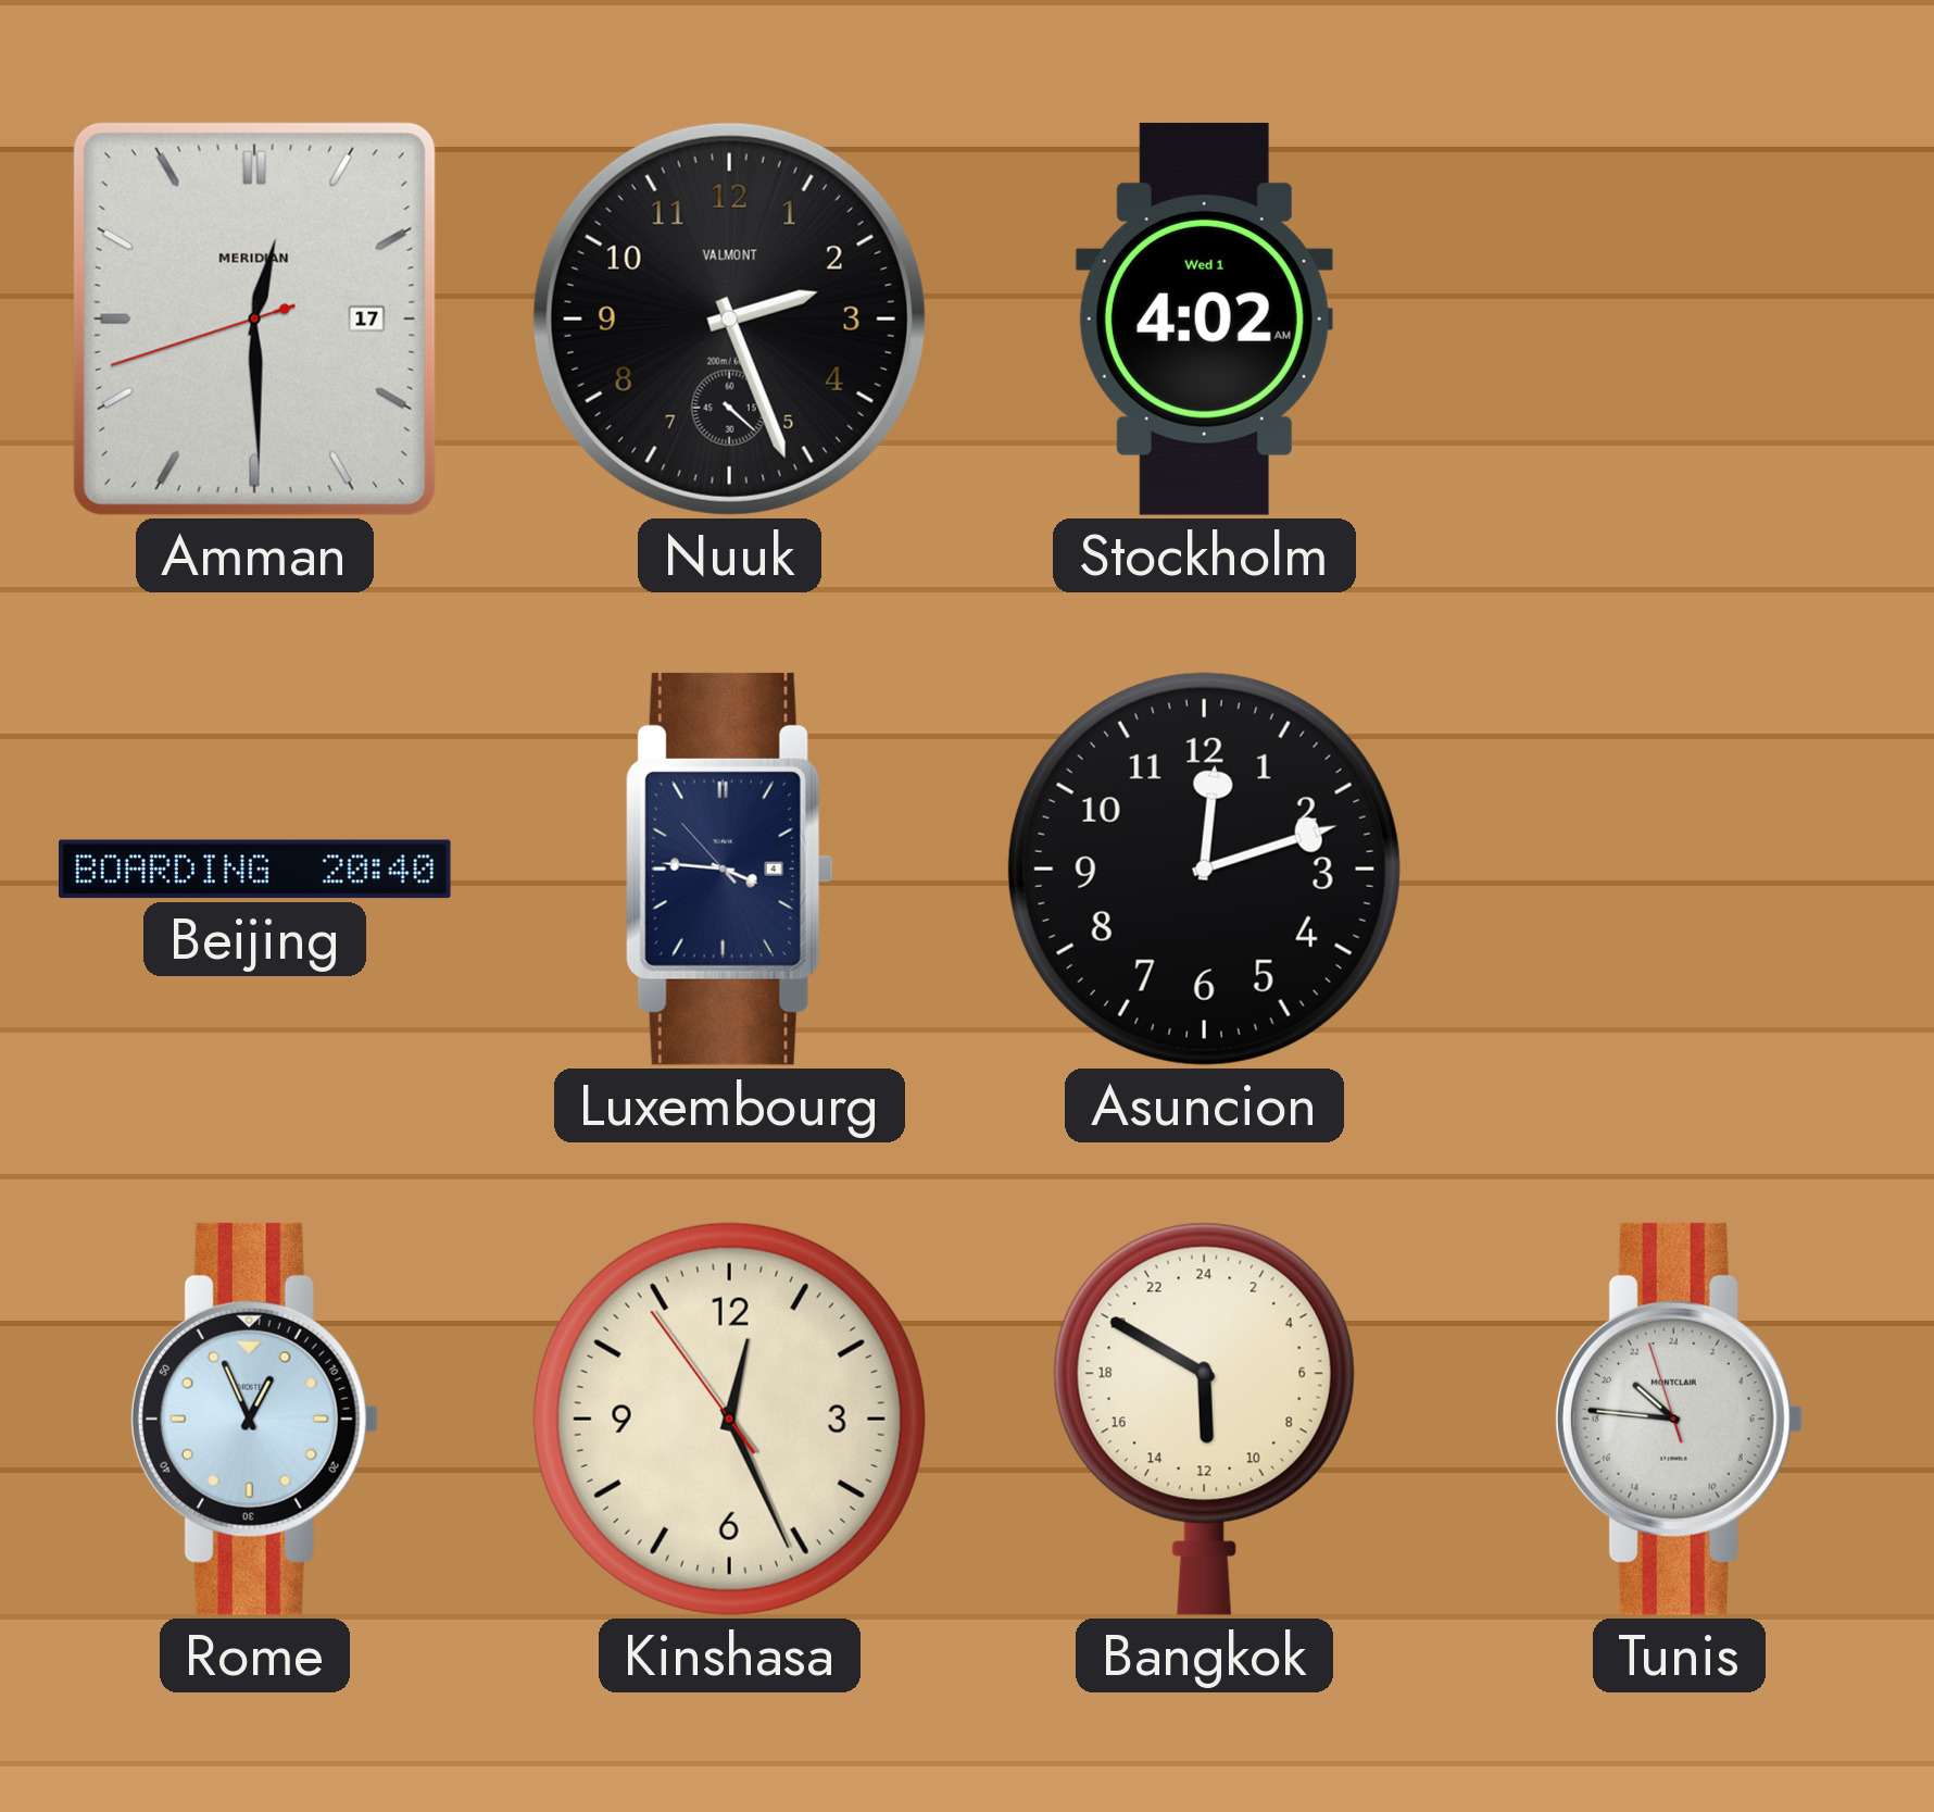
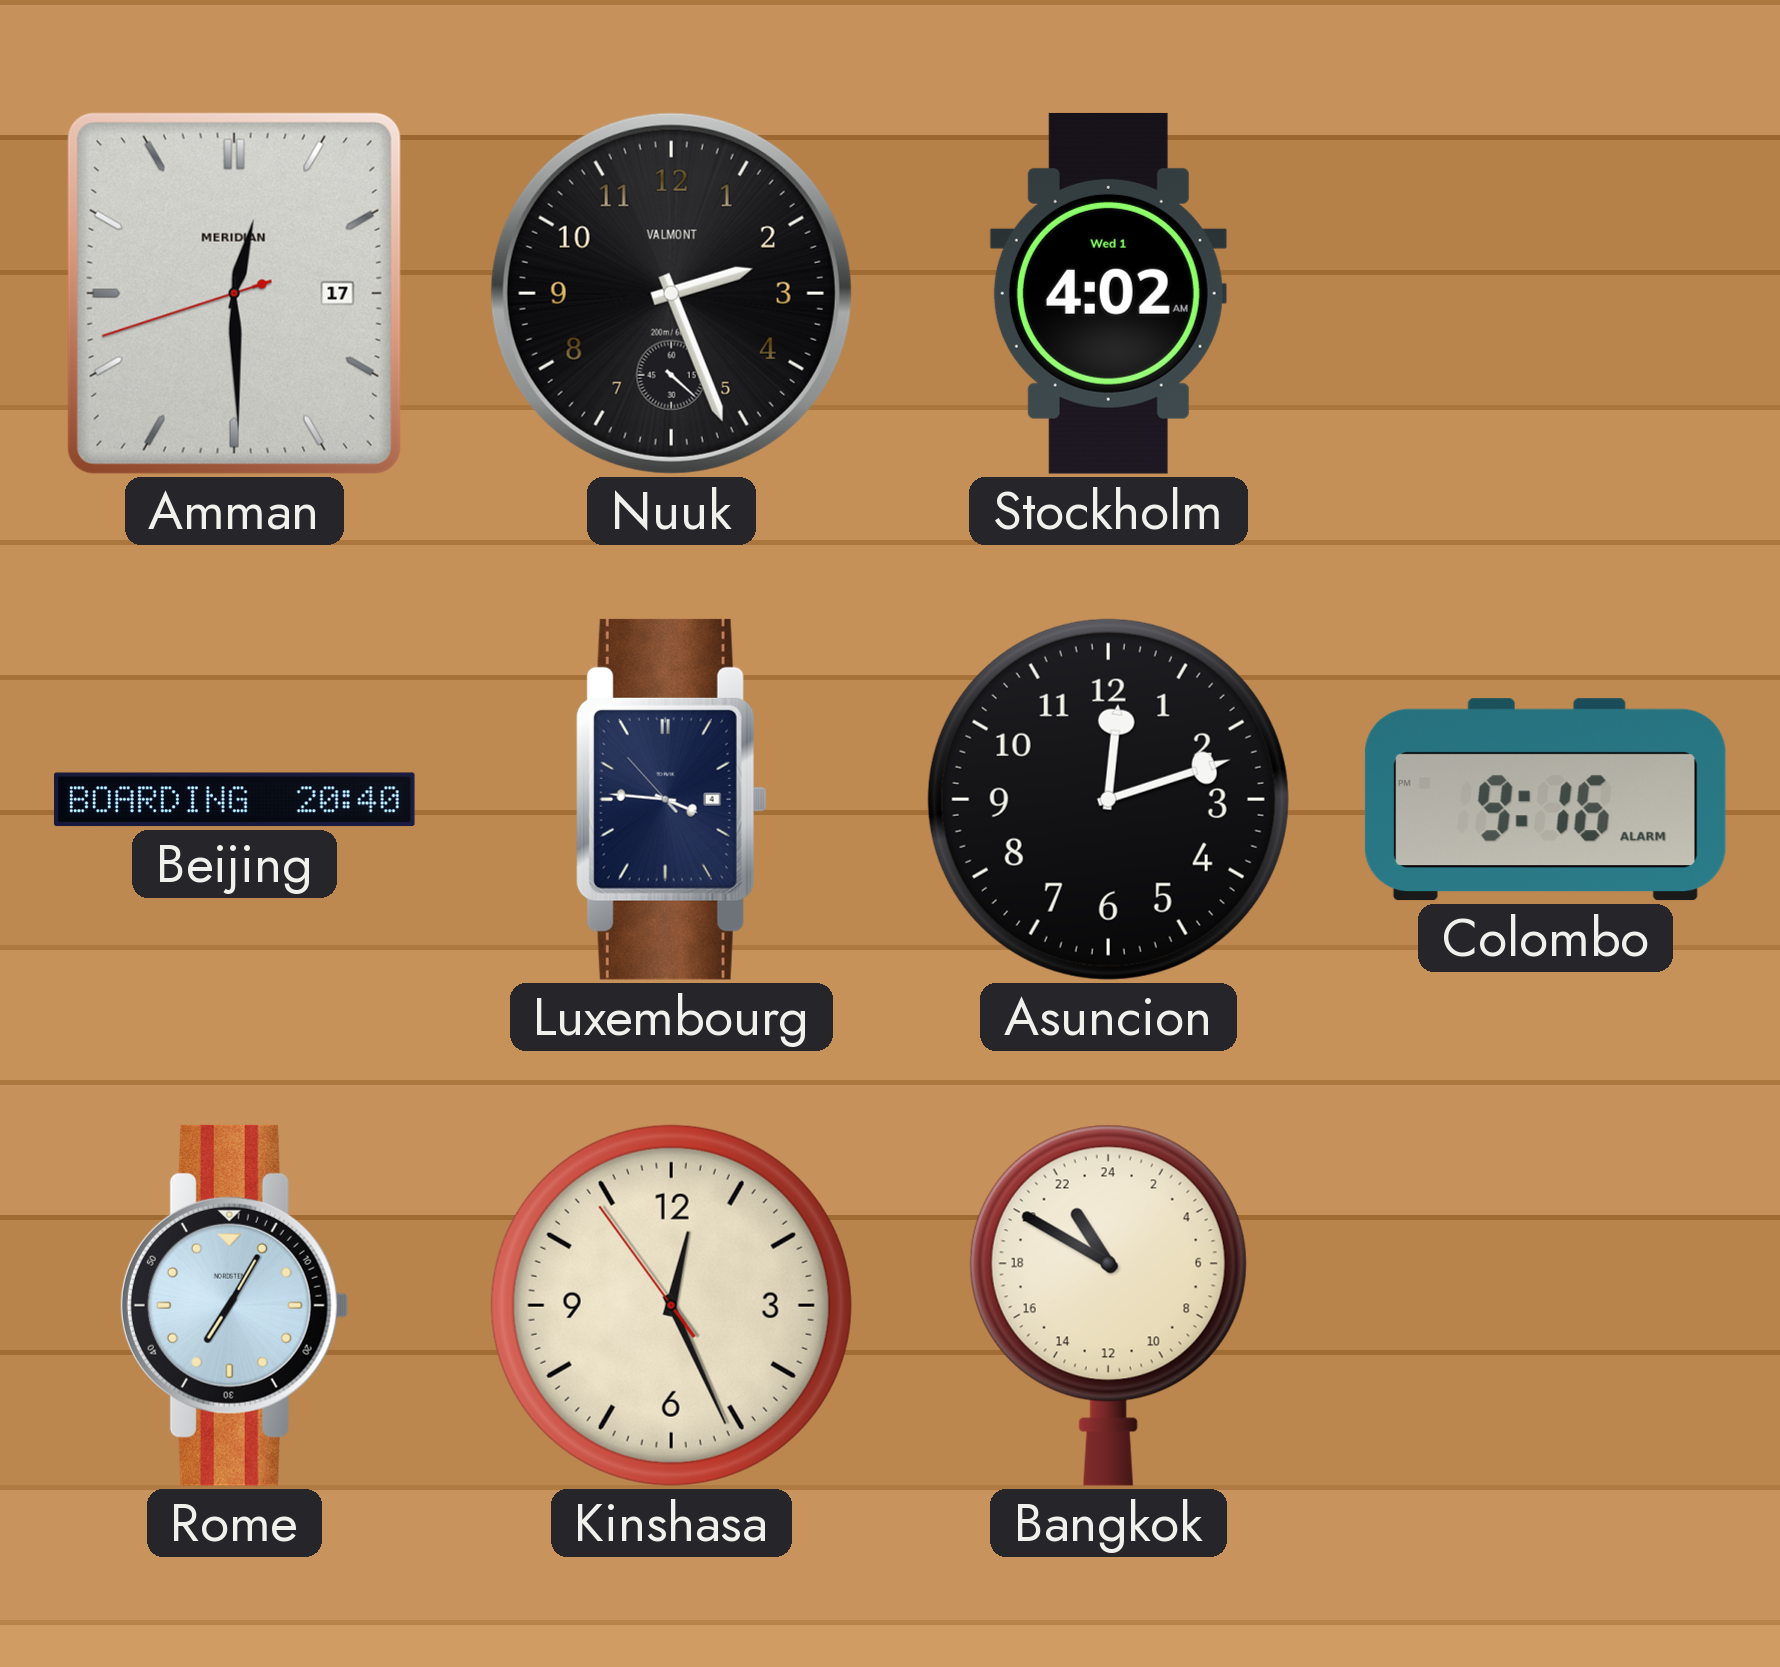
Colombo: none -> 9:16
Rome: 12:56 -> 7:05
Bangkok: 11:50 -> 21:50
Tunis: 20:45 -> none
